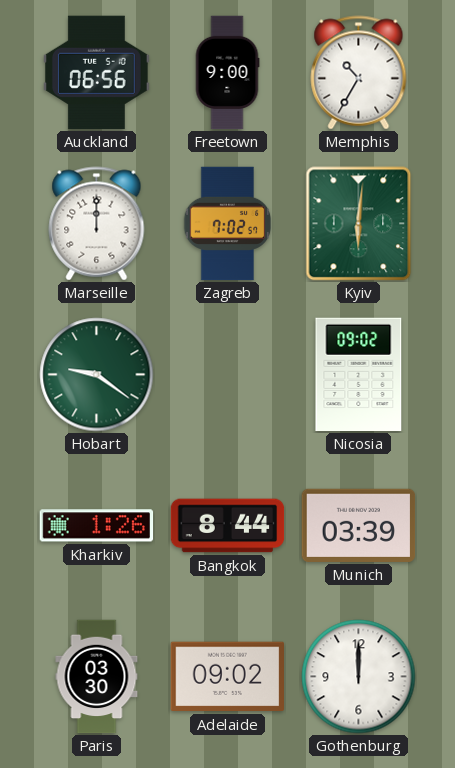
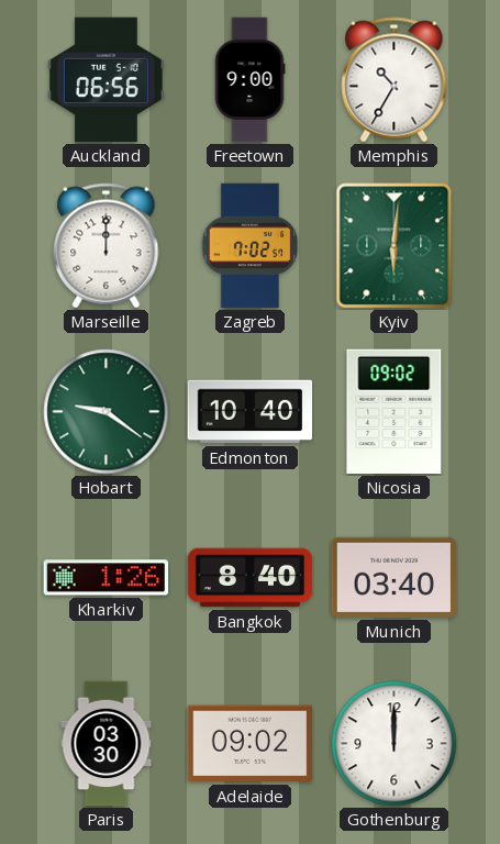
Edmonton: none -> 10:40
Bangkok: 8:44 -> 8:40
Munich: 03:39 -> 03:40
